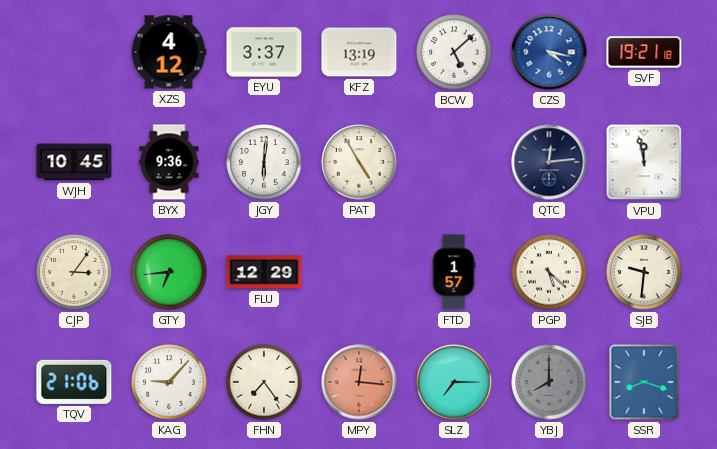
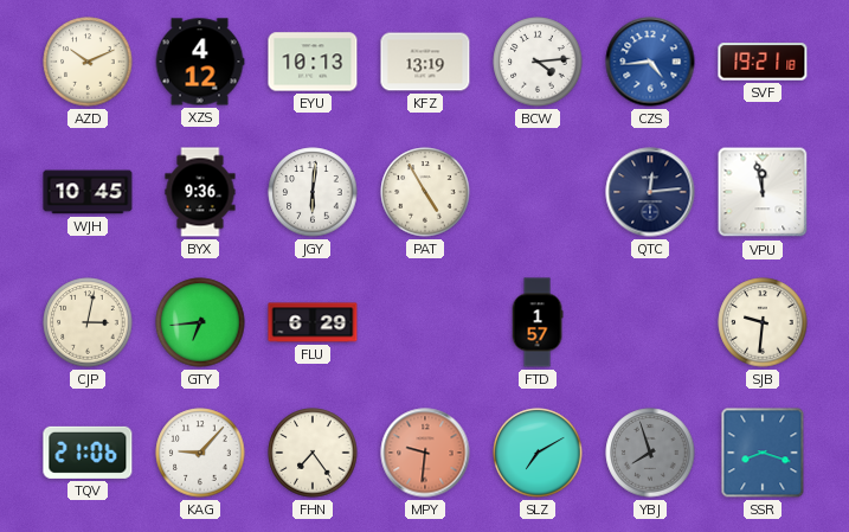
AZD: none -> 10:11
EYU: 3:37 -> 10:13
BCW: 5:08 -> 4:14
CZS: 4:17 -> 4:44
CJP: 3:06 -> 3:02
FLU: 12:29 -> 6:29
PGP: 5:22 -> none
MPY: 12:16 -> 9:31
SLZ: 7:15 -> 7:10
YBJ: 8:00 -> 7:57
